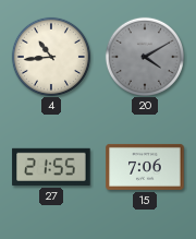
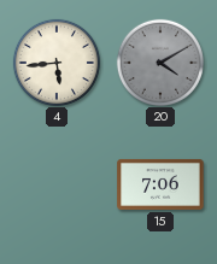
4: 10:44 -> 5:44
27: 21:55 -> none
